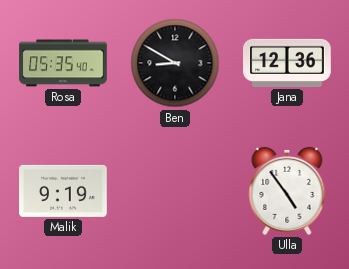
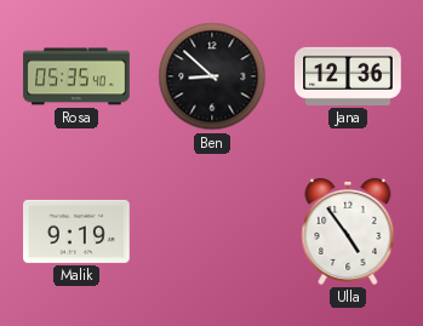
Ben: 8:50 -> 8:52
